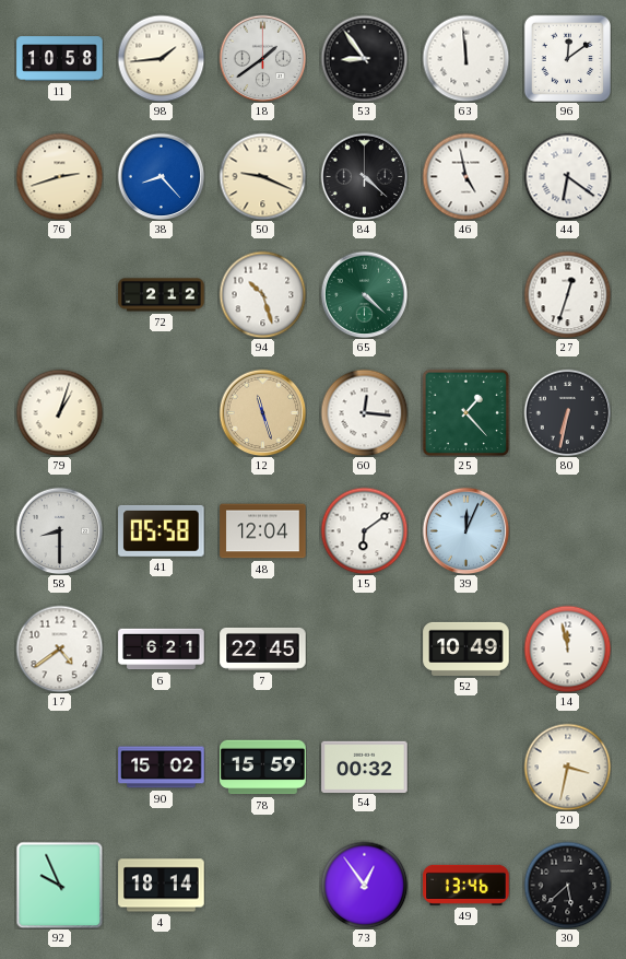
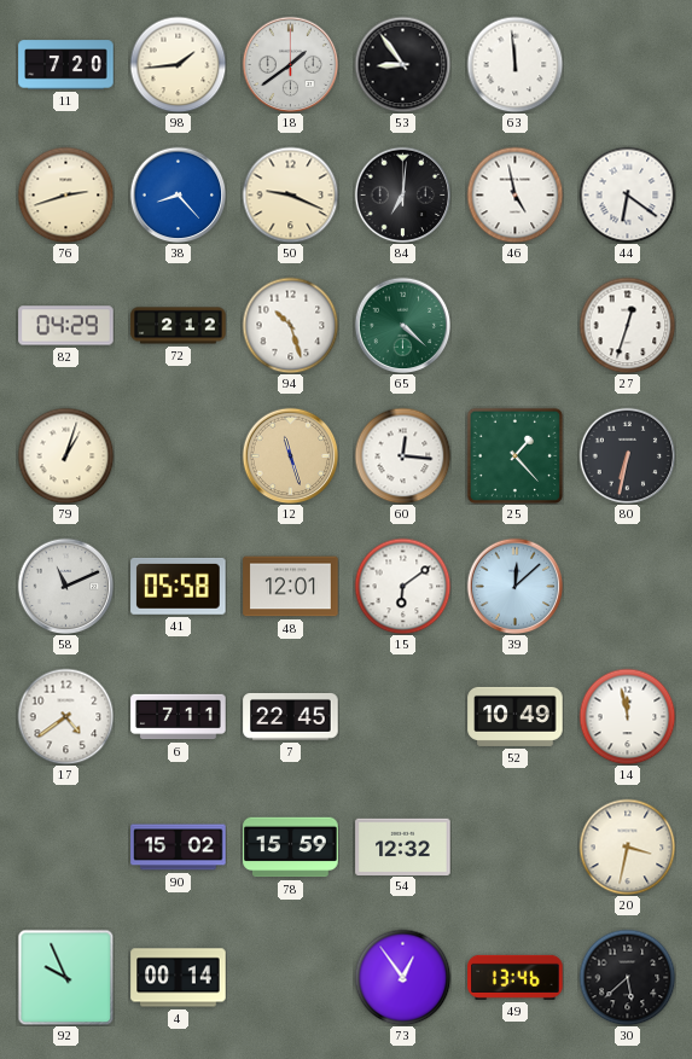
11: 10:58 -> 7:20
96: 12:09 -> none
84: 4:22 -> 7:01
82: none -> 04:29
58: 8:30 -> 11:11
48: 12:04 -> 12:01
39: 12:04 -> 12:08
6: 6:21 -> 7:11
54: 00:32 -> 12:32
4: 18:14 -> 00:14
